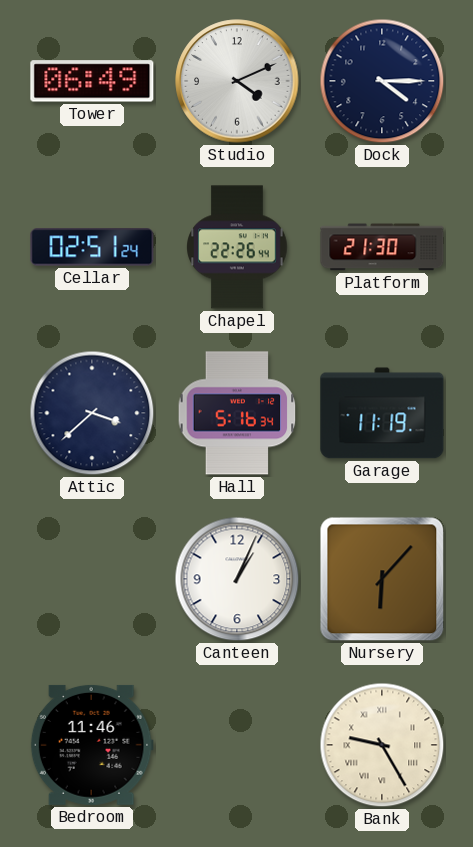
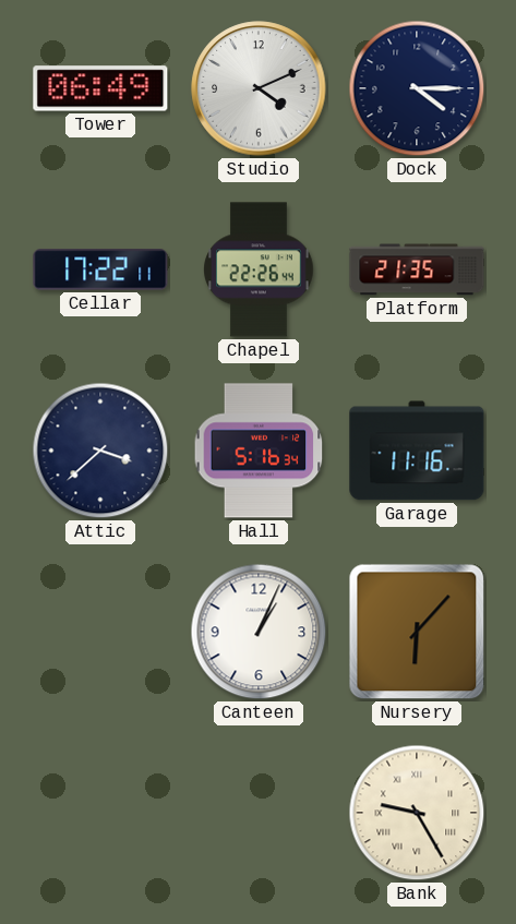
Cellar: 02:51 -> 17:22
Platform: 21:30 -> 21:35
Garage: 11:19 -> 11:16
Bedroom: 11:46 -> none
